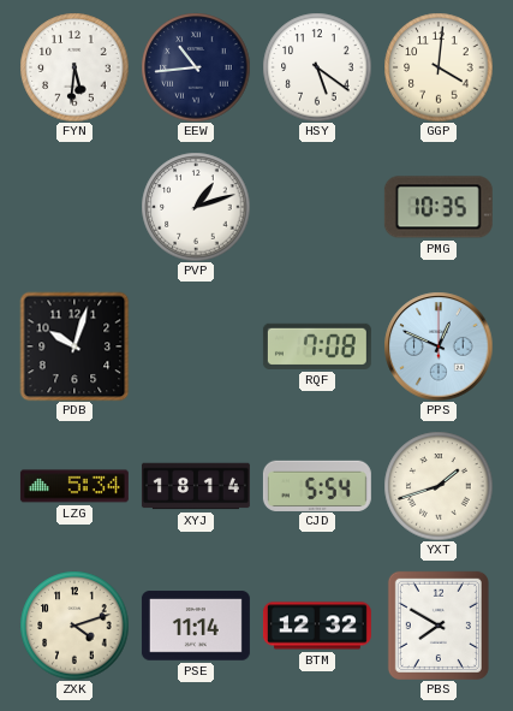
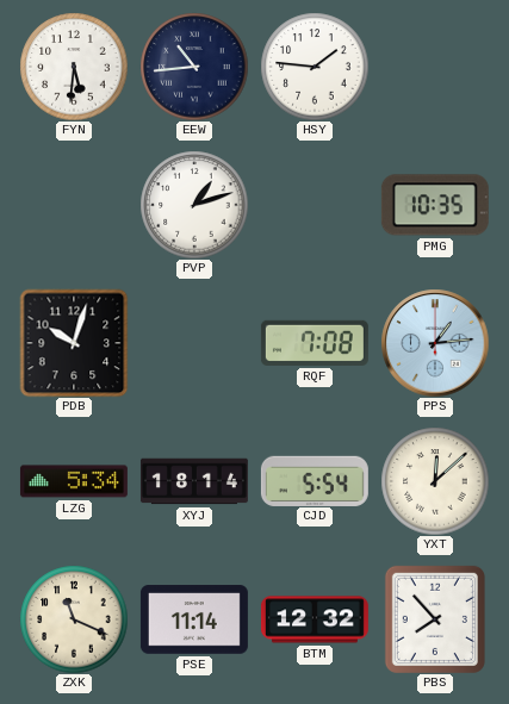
HSY: 5:21 -> 1:46
GGP: 4:01 -> none
PPS: 12:49 -> 1:14
YXT: 1:42 -> 12:08
ZXK: 4:12 -> 11:19
PBS: 7:50 -> 7:53
